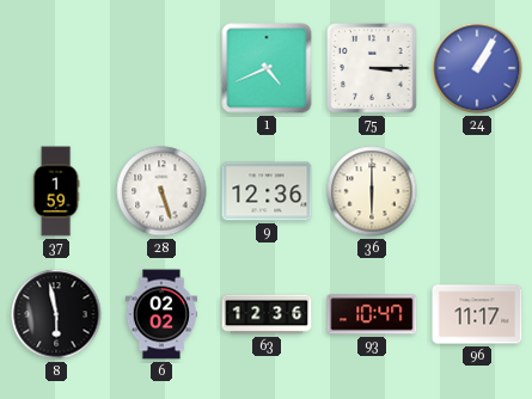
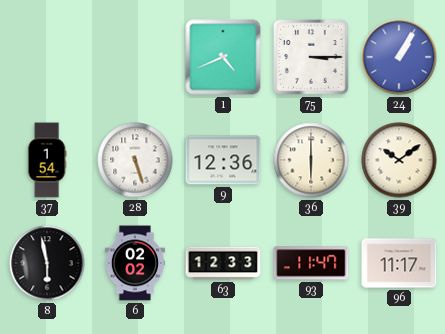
37: 1:59 -> 1:54
39: none -> 10:09
63: 12:36 -> 12:33
93: 10:47 -> 11:47
